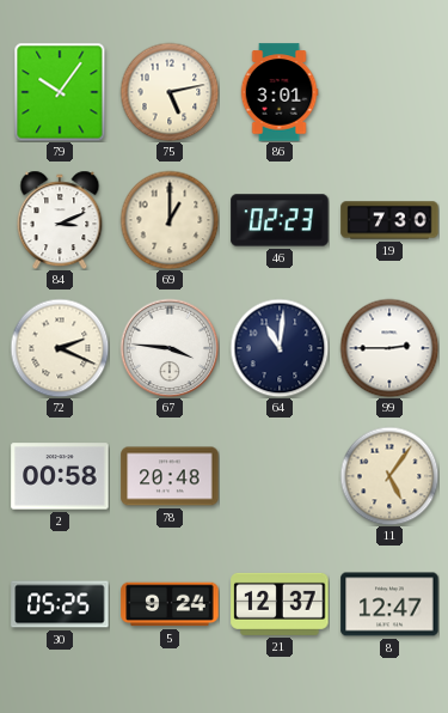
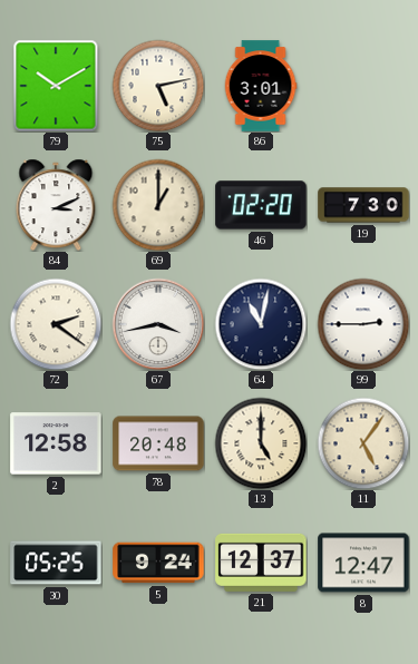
79: 10:06 -> 10:10
46: 02:23 -> 02:20
72: 2:19 -> 2:21
67: 3:46 -> 3:43
64: 11:01 -> 11:02
2: 00:58 -> 12:58
13: none -> 5:00
